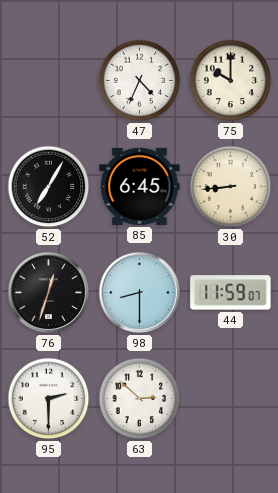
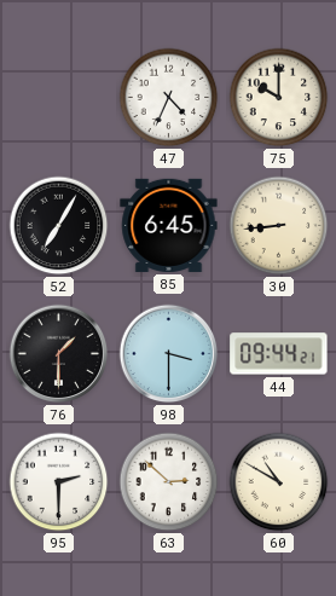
76: 12:33 -> 1:30
98: 8:30 -> 3:30
44: 11:59 -> 09:44
60: none -> 10:50
